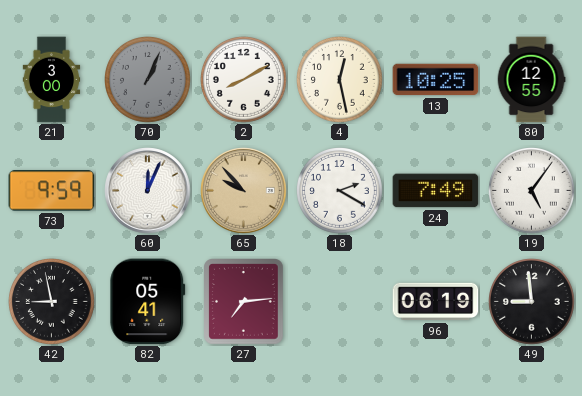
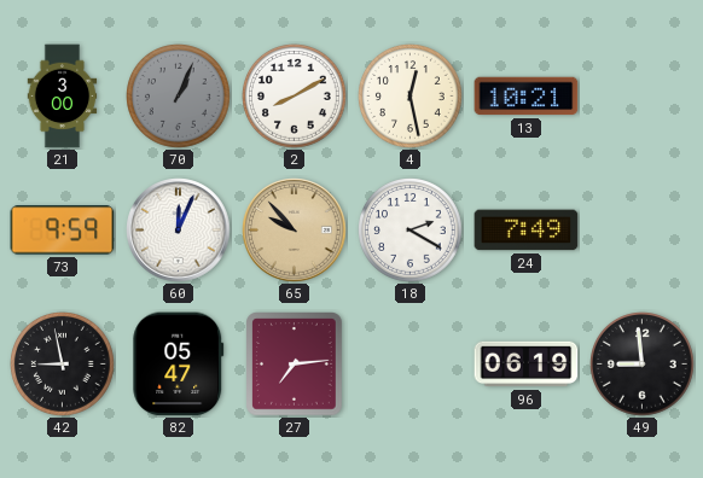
13: 10:25 -> 10:21
80: 12:55 -> none
19: 5:06 -> none
82: 05:41 -> 05:47
